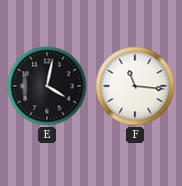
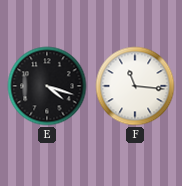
E: 4:02 -> 4:18
